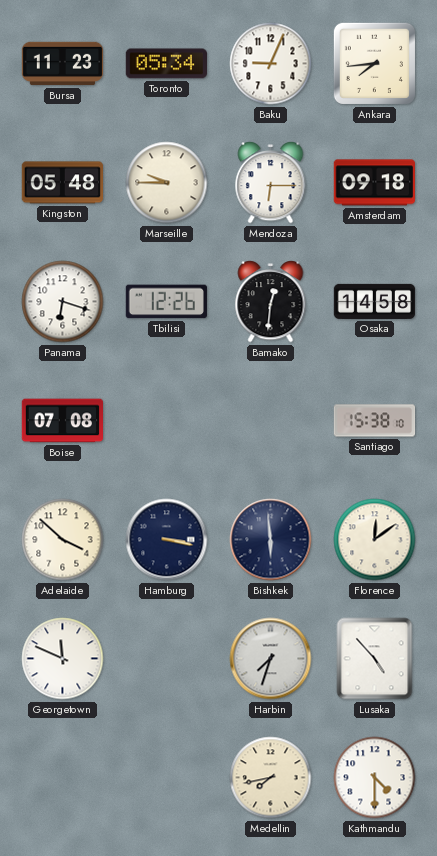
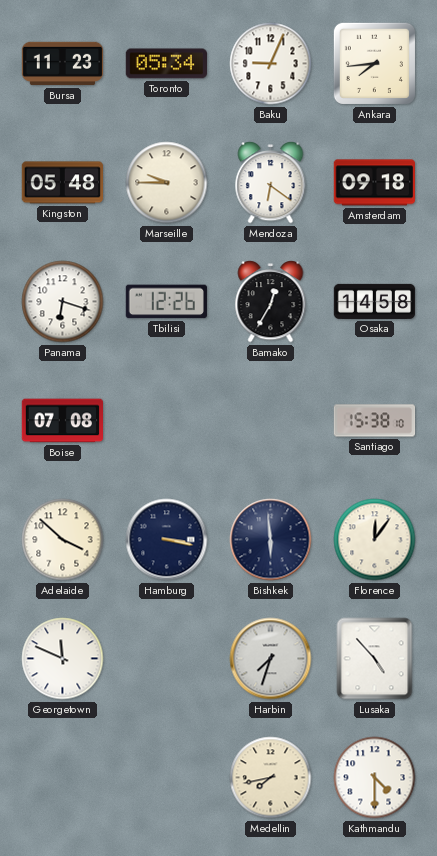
Mendoza: 6:15 -> 6:21
Bamako: 12:31 -> 12:35
Florence: 12:09 -> 12:06
